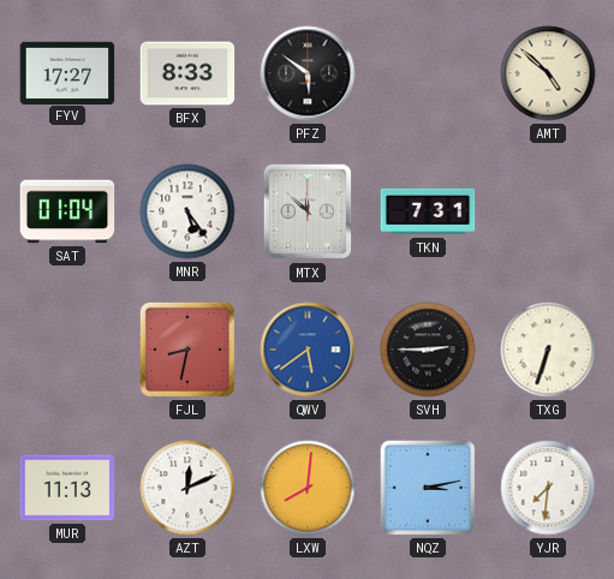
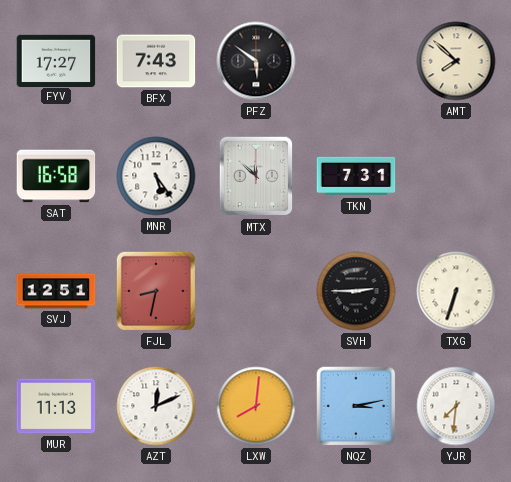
BFX: 8:33 -> 7:43
AMT: 4:52 -> 7:52
SAT: 01:04 -> 16:58
SVJ: none -> 12:51
QWV: 5:39 -> none
